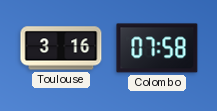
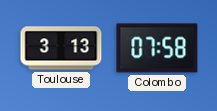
Toulouse: 3:16 -> 3:13
